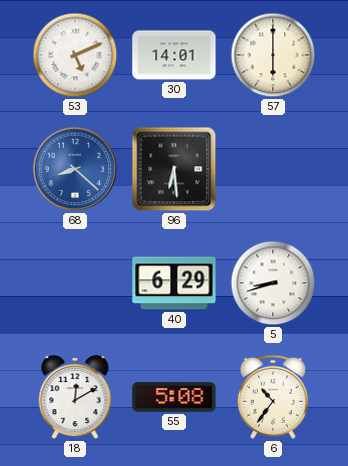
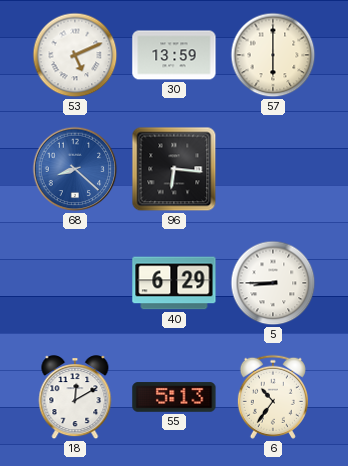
30: 14:01 -> 13:59
96: 6:29 -> 6:16
5: 8:42 -> 8:45
55: 5:08 -> 5:13
